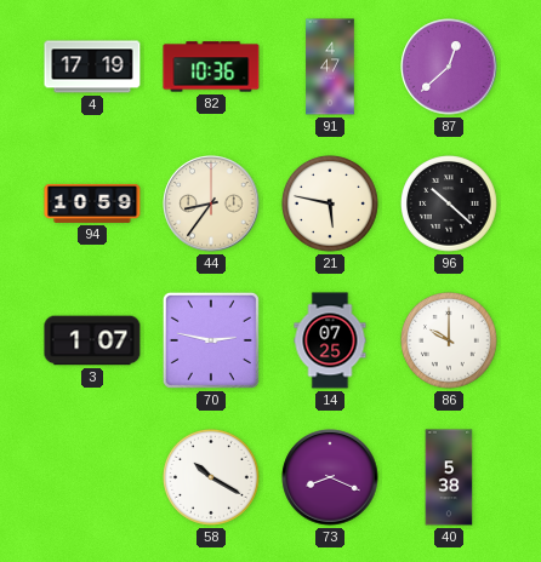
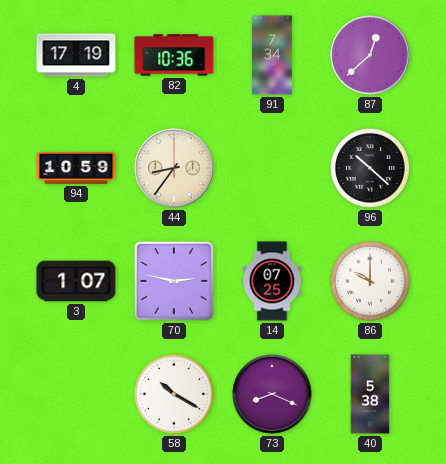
91: 4:47 -> 7:34
21: 5:47 -> none
